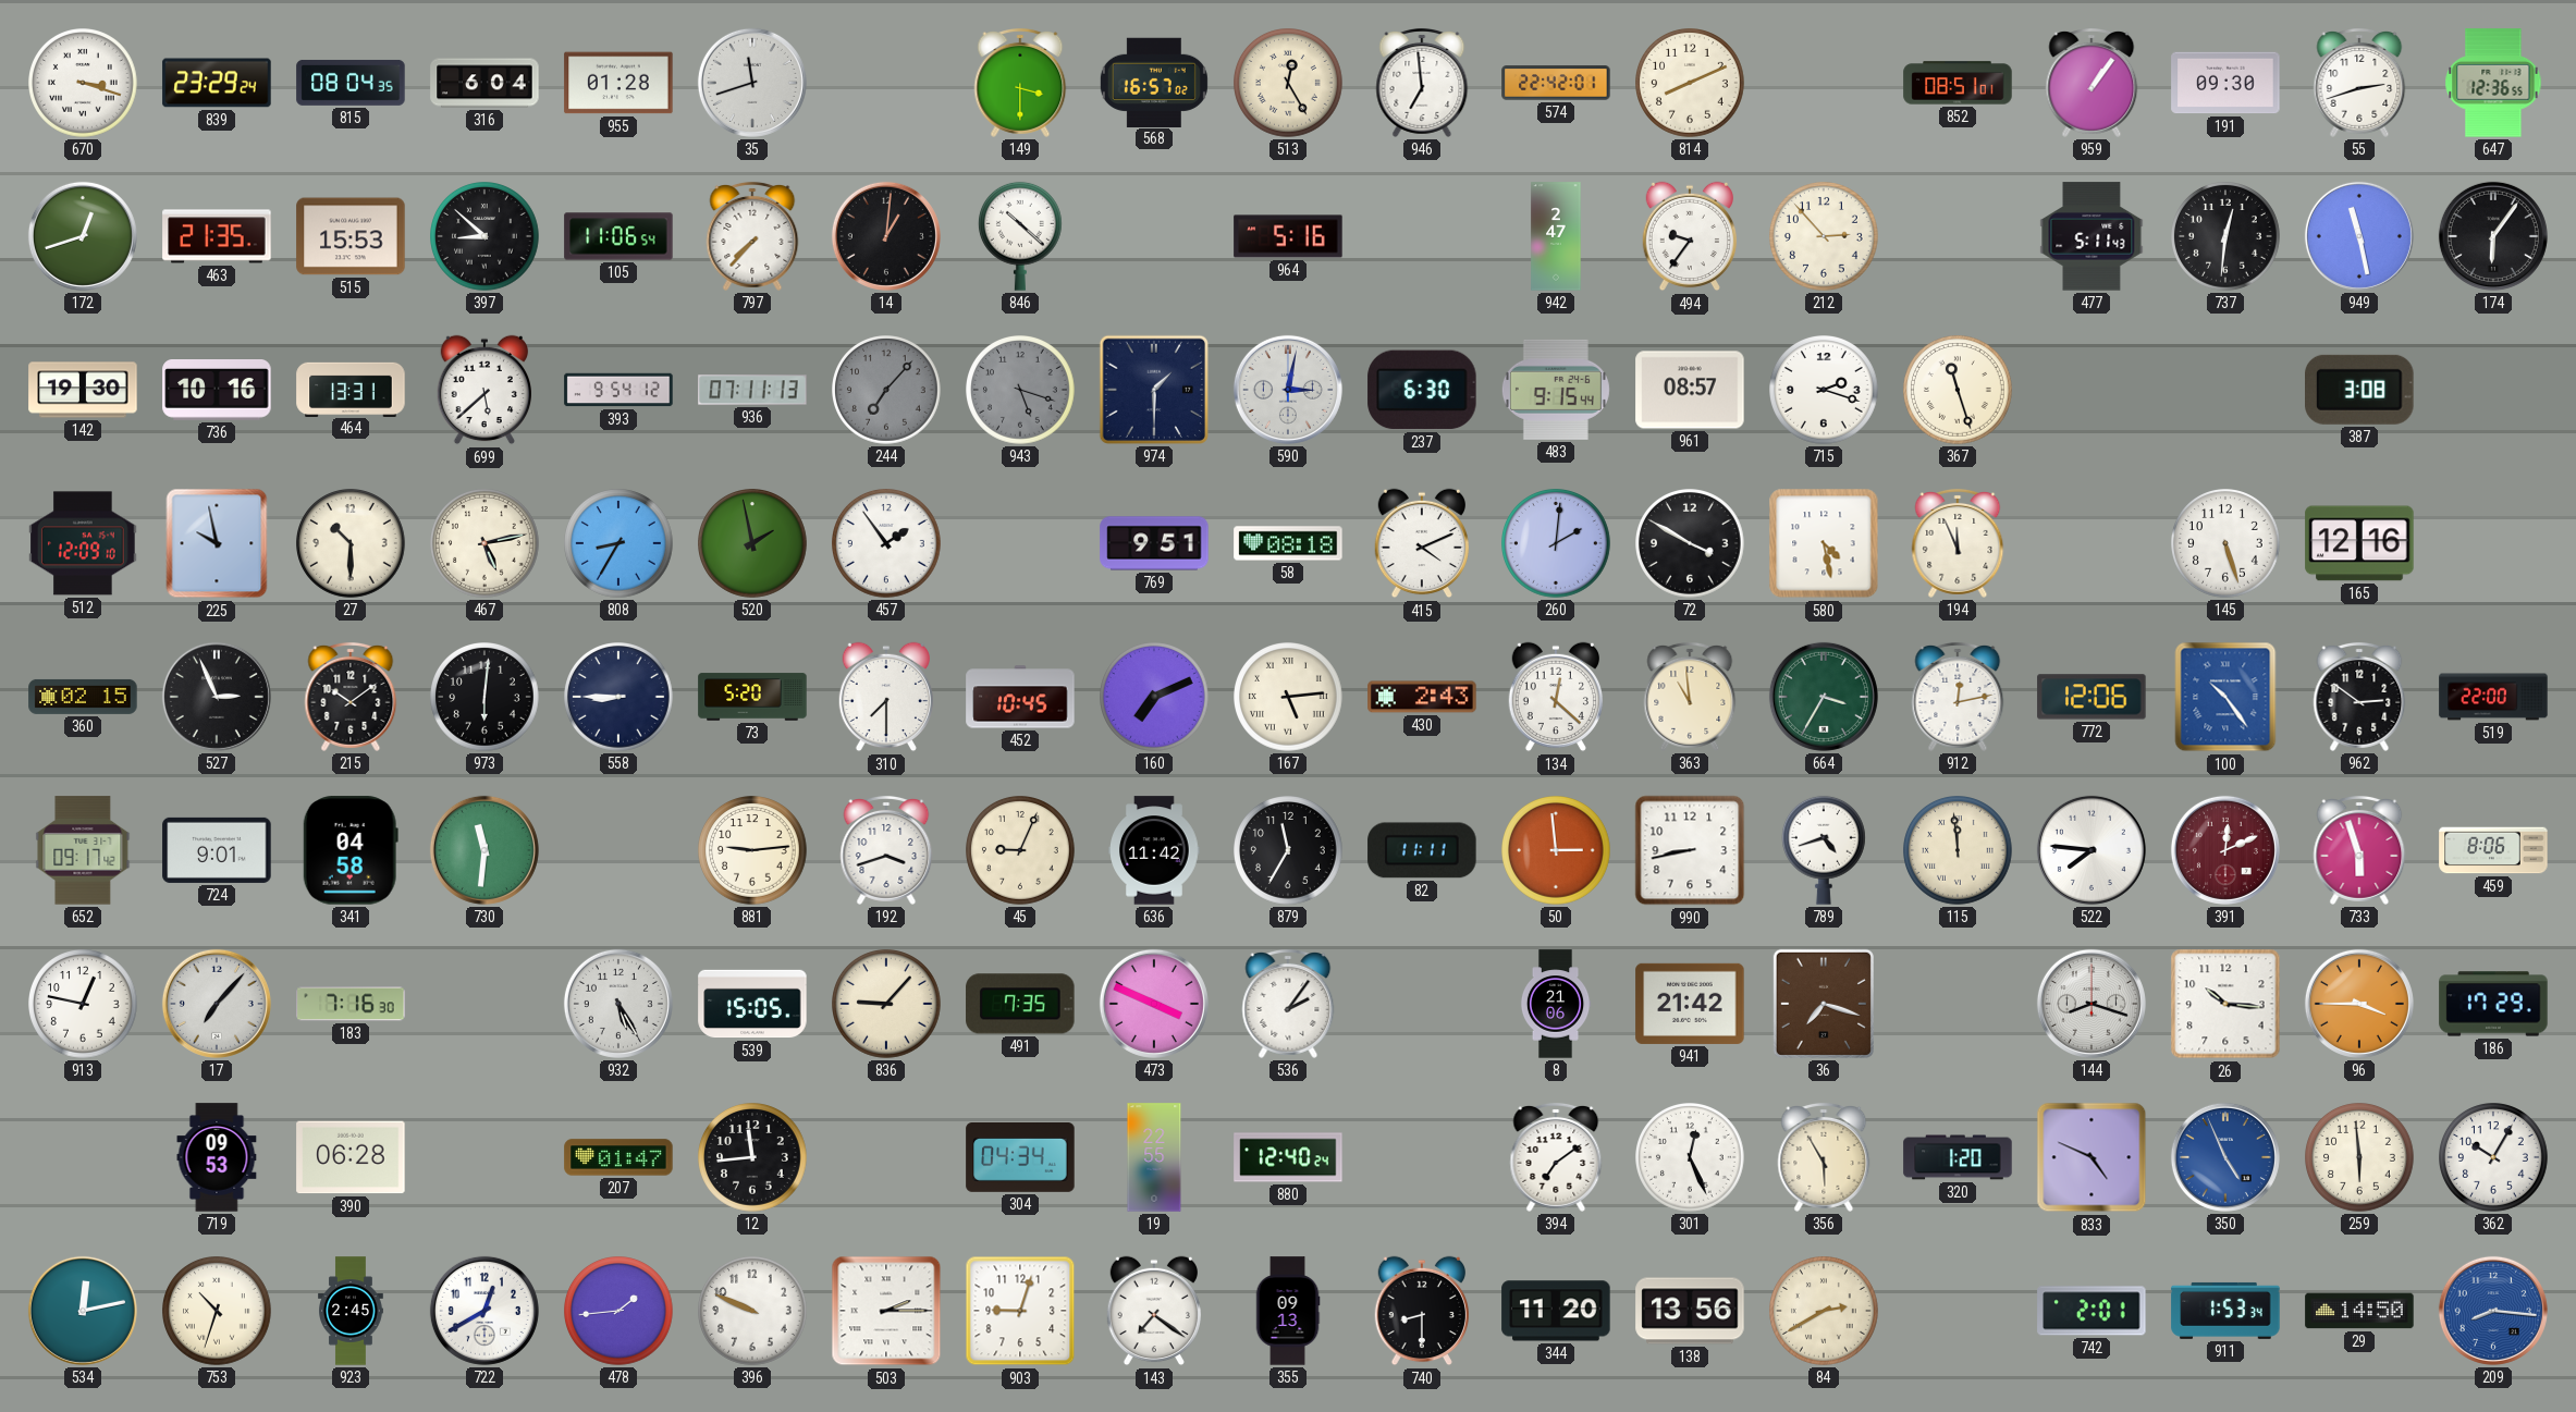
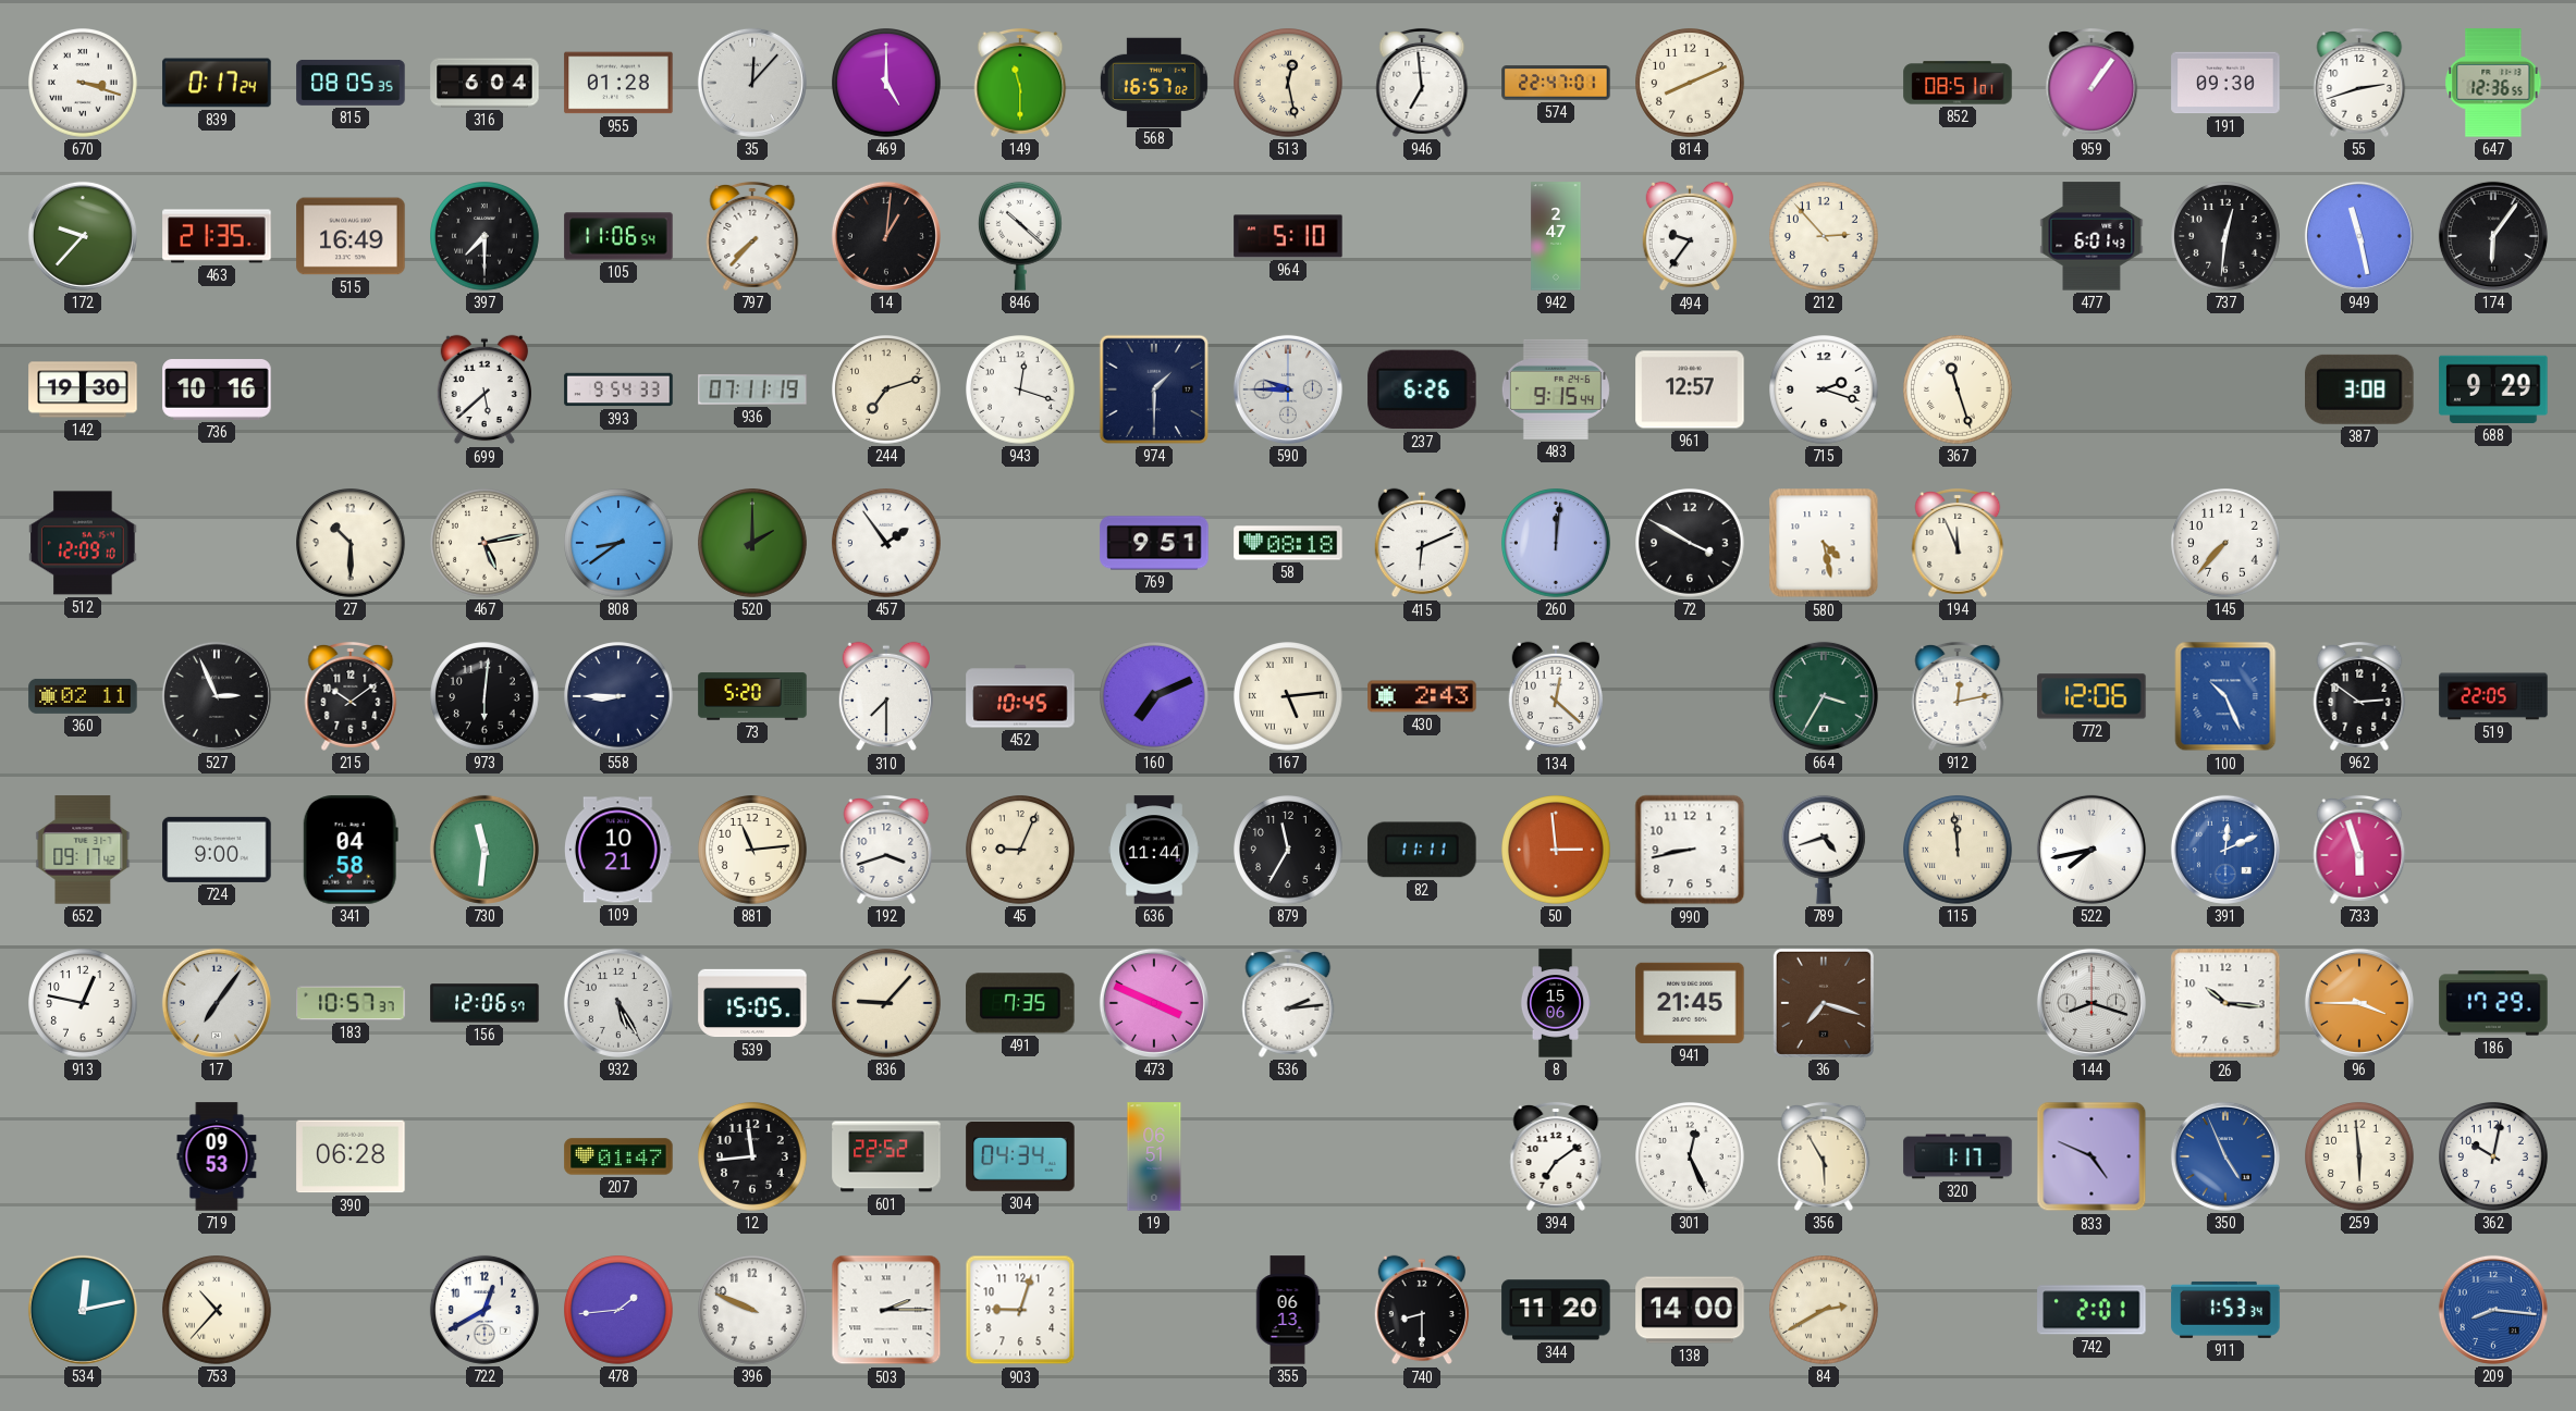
839: 23:29 -> 0:17
815: 08:04 -> 08:05
35: 11:42 -> 12:07
469: none -> 5:00
149: 3:30 -> 11:30
513: 12:25 -> 12:28
574: 22:42 -> 22:47
172: 12:42 -> 9:37
515: 15:53 -> 16:49
397: 8:52 -> 7:30
964: 5:16 -> 5:10
477: 5:11 -> 6:01
464: 13:31 -> none
393: 9:54:12 -> 9:54:33
936: 07:11:13 -> 07:11:19
244: 7:07 -> 7:12
244 dial: grey -> cream
943: 5:18 -> 12:18
943 dial: grey -> white
590: 3:02 -> 9:45
237: 6:30 -> 6:26
961: 08:57 -> 12:57
688: none -> 9:29
225: 9:58 -> none
808: 8:35 -> 8:39
520: 1:58 -> 2:00
415: 4:11 -> 6:11
260: 2:01 -> 12:01
145: 5:27 -> 7:37
165: 12:16 -> none
360: 02:15 -> 02:11
363: 10:59 -> none
100: 10:24 -> 10:26
519: 22:00 -> 22:05
724: 9:01 -> 9:00
109: none -> 10:21
881: 9:14 -> 11:14
636: 11:42 -> 11:44
522: 7:46 -> 7:43
391 dial: burgundy -> blue
459: 8:06 -> none
17: 7:07 -> 7:06
183: 7:16 -> 10:57
156: none -> 12:06
536: 2:06 -> 2:14
8: 21:06 -> 15:06
941: 21:42 -> 21:45
601: none -> 22:52
19: 22:55 -> 06:51
880: 12:40 -> none
320: 1:20 -> 1:17
362: 10:05 -> 10:02
753: 10:33 -> 10:37
923: 2:45 -> none
143: 7:21 -> none
355: 09:13 -> 06:13
138: 13:56 -> 14:00
29: 14:50 -> none
